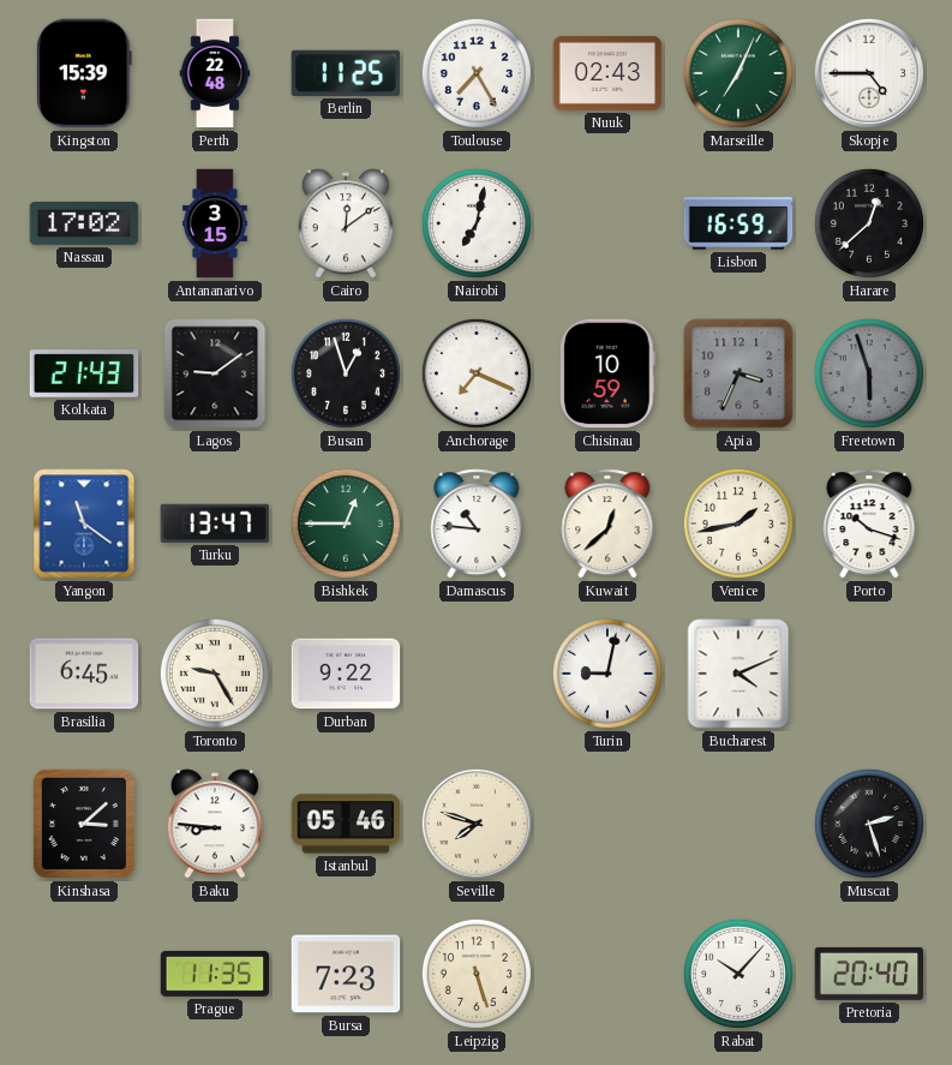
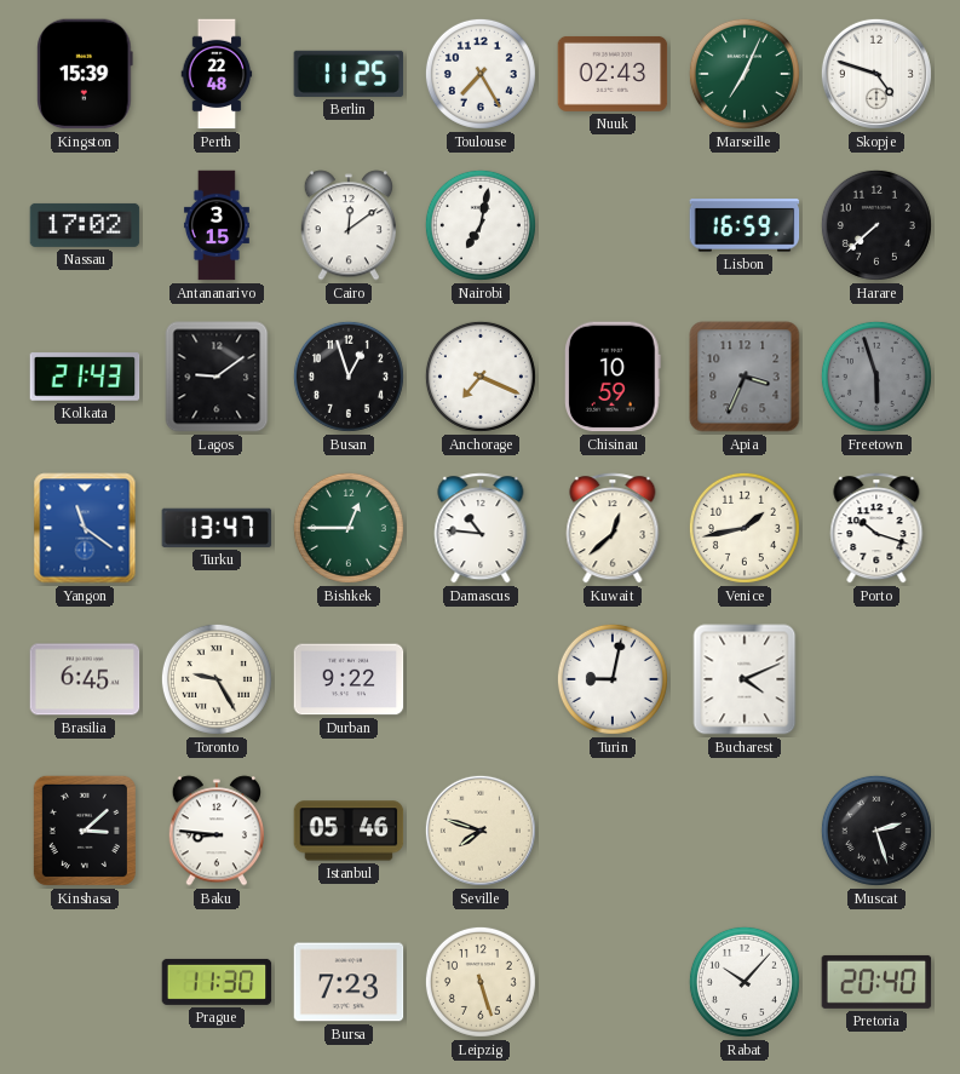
Skopje: 4:45 -> 4:48
Harare: 12:38 -> 7:38
Prague: 11:35 -> 11:30
